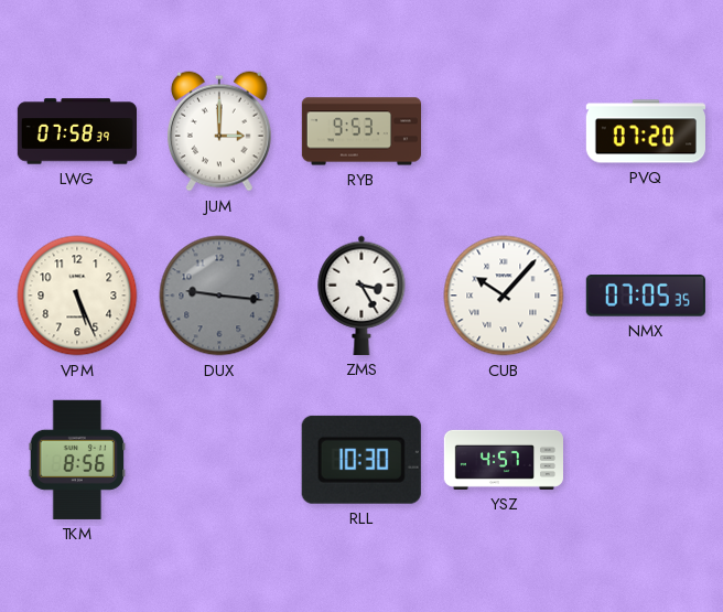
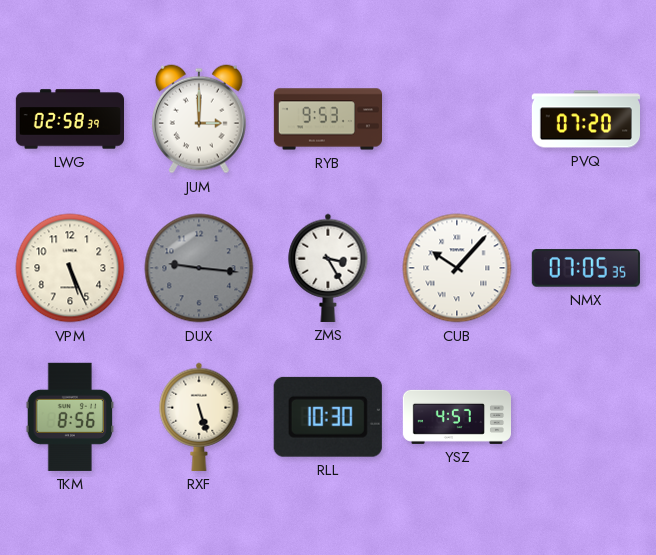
LWG: 07:58 -> 02:58
RXF: none -> 5:27
